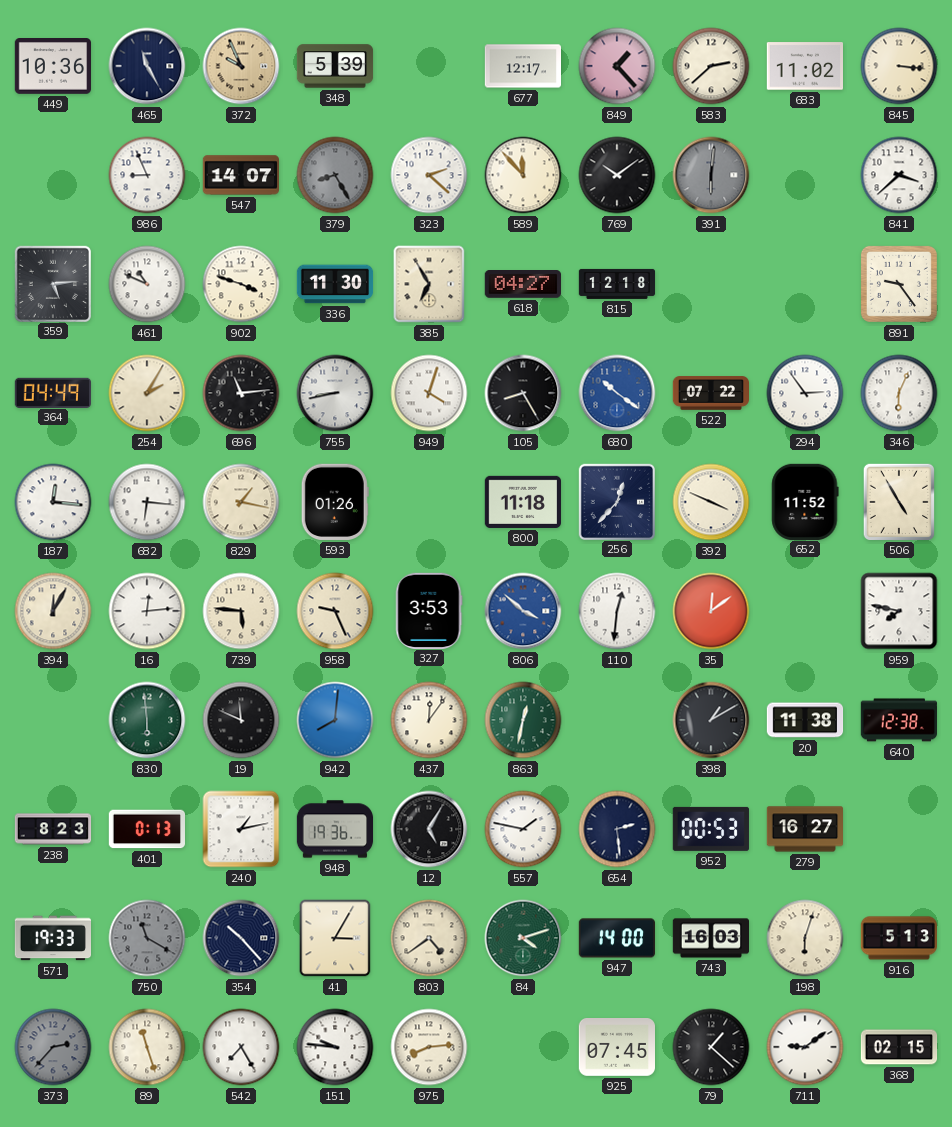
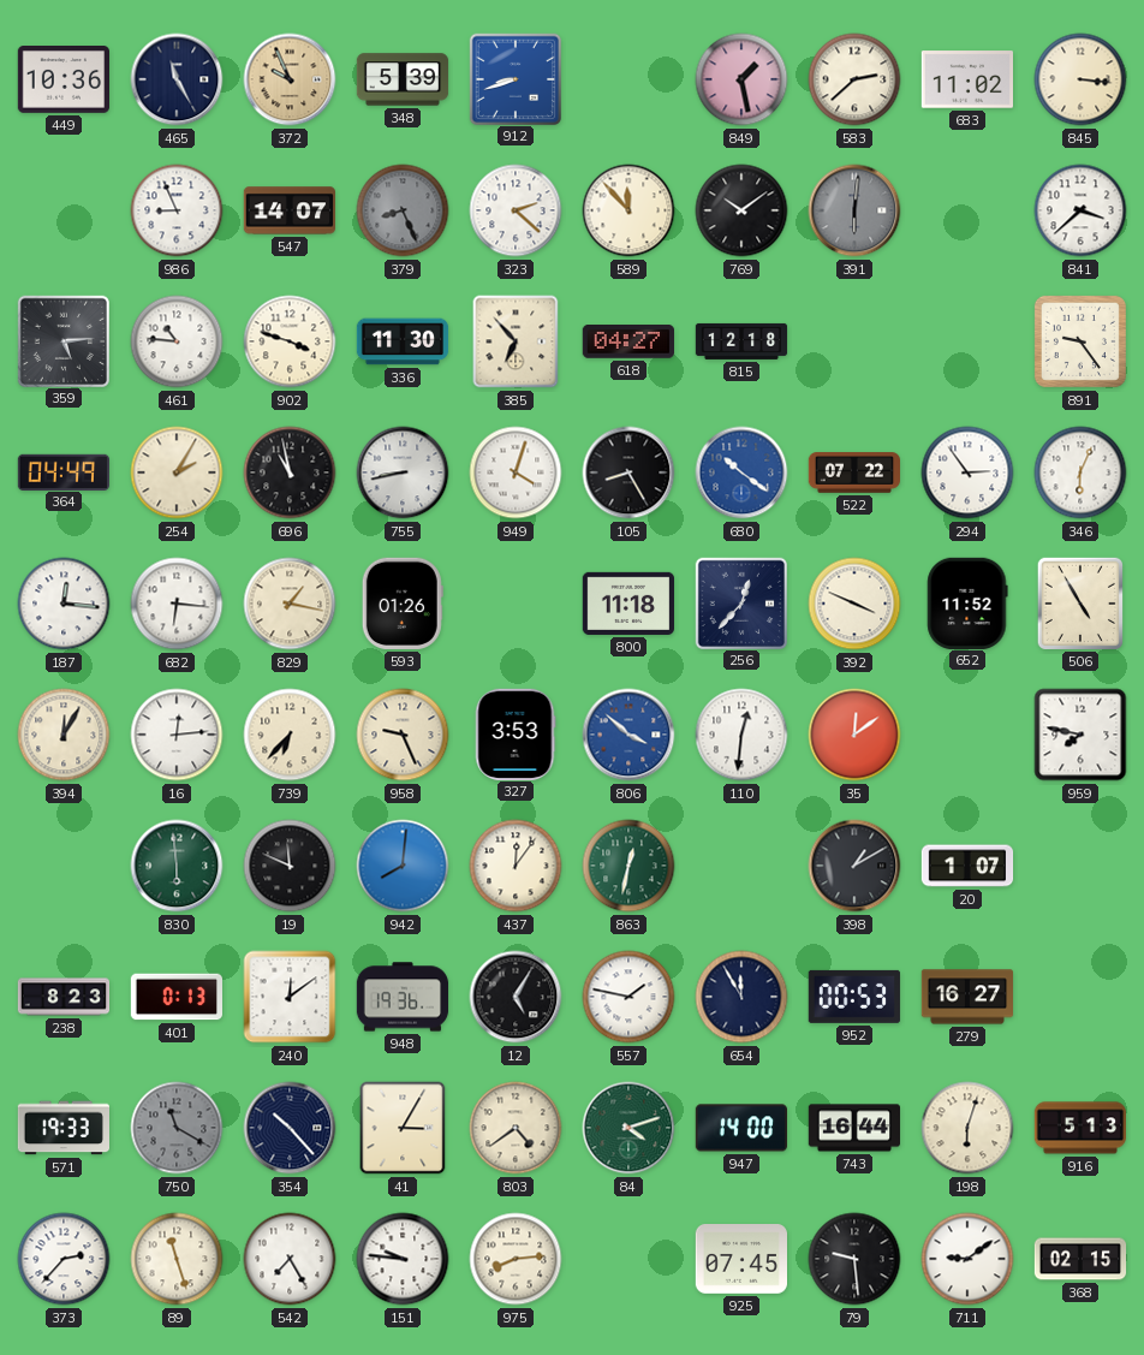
912: none -> 8:42
677: 12:17 -> none
849: 1:23 -> 1:28
379: 8:25 -> 8:26
461: 10:49 -> 10:46
385: 6:55 -> 6:53
696: 11:14 -> 10:58
739: 5:46 -> 6:37
20: 11:38 -> 1:07
640: 12:38 -> none
240: 1:13 -> 12:09
654: 2:29 -> 11:55
743: 16:03 -> 16:44
373 dial: grey -> white
79: 1:22 -> 9:29
